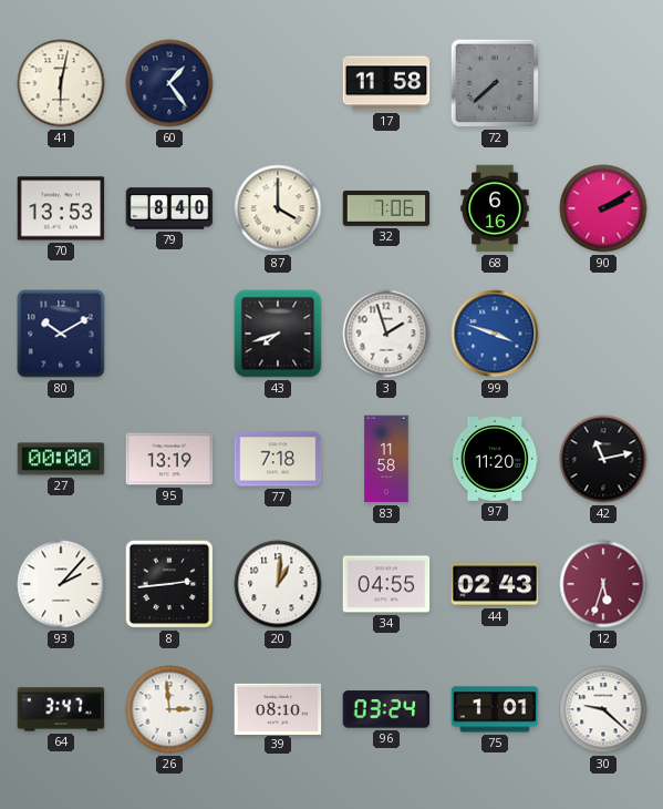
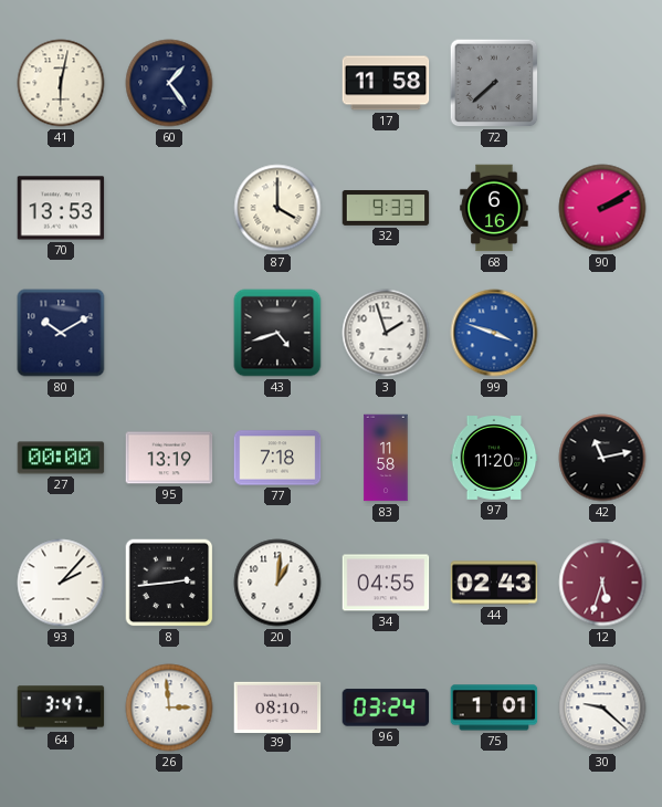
79: 8:40 -> none
32: 7:06 -> 9:33
43: 7:42 -> 4:42
